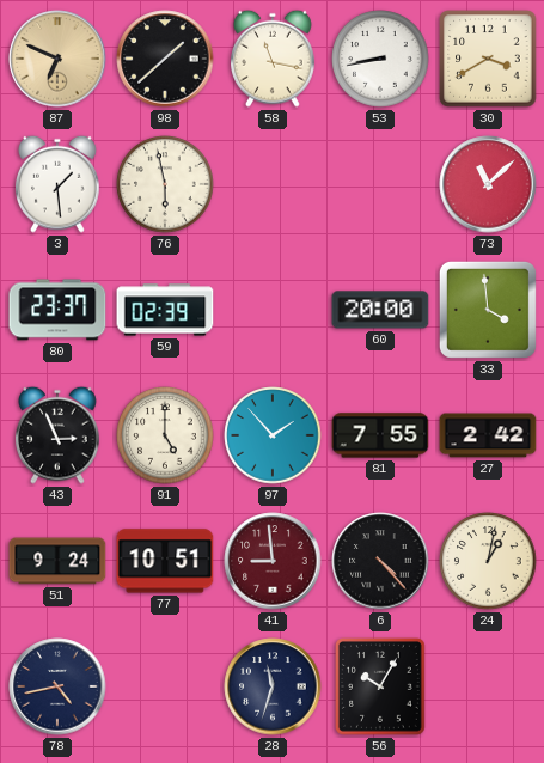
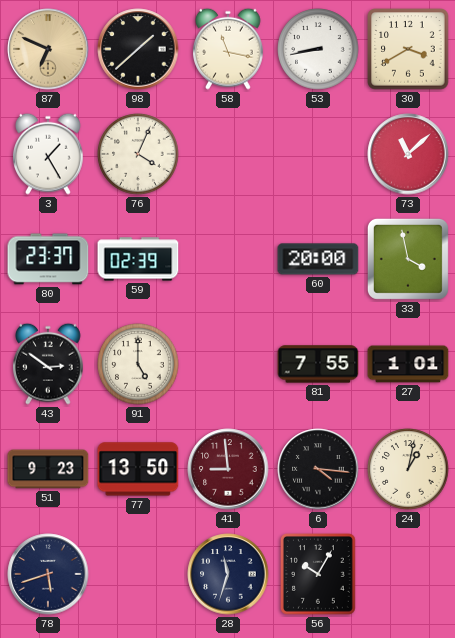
3: 1:29 -> 1:25
76: 5:58 -> 4:04
33: 3:59 -> 3:58
43: 2:56 -> 2:51
97: 1:53 -> none
27: 2:42 -> 1:01
51: 9:24 -> 9:23
77: 10:51 -> 13:50
6: 4:23 -> 4:16
78: 4:43 -> 5:42
